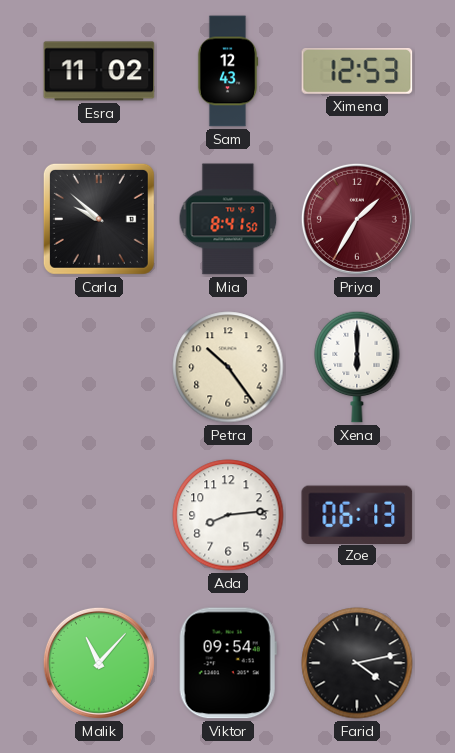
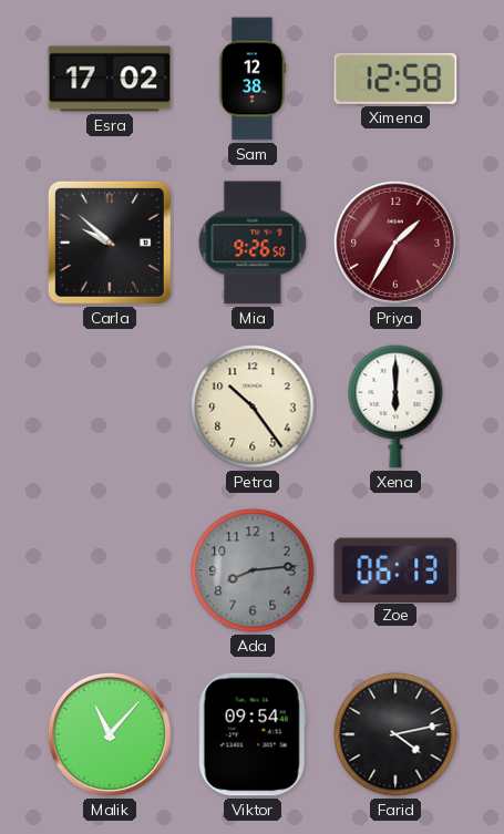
Esra: 11:02 -> 17:02
Sam: 12:43 -> 12:38
Ximena: 12:53 -> 12:58
Mia: 8:41 -> 9:26
Ada dial: white -> grey
